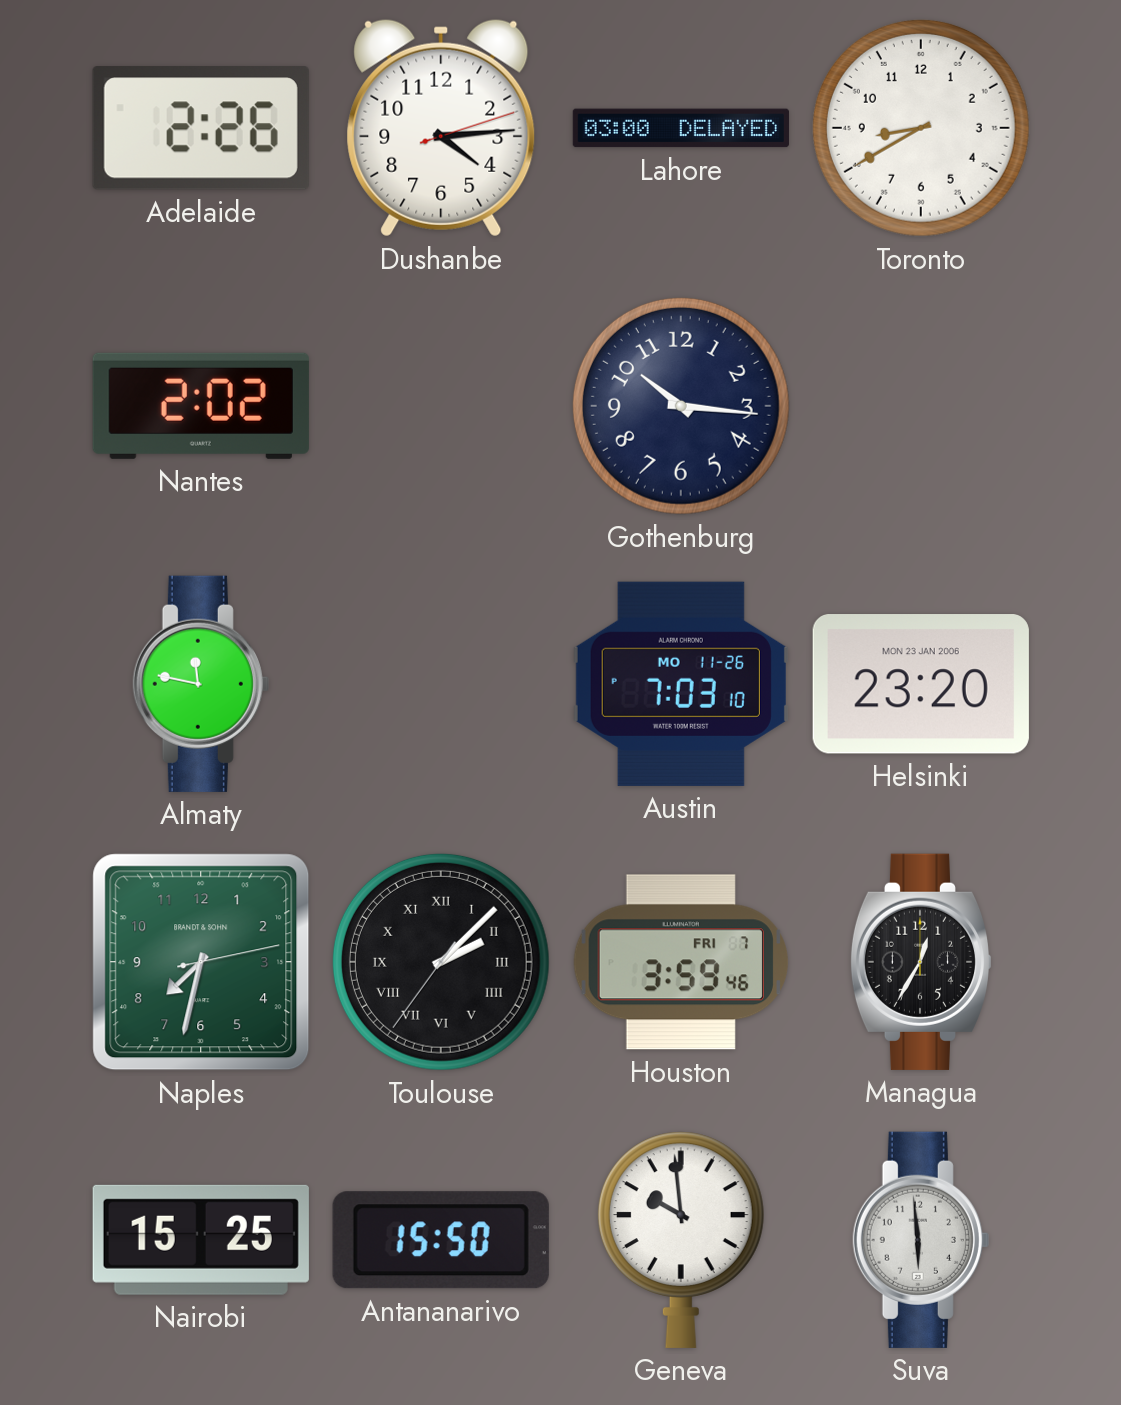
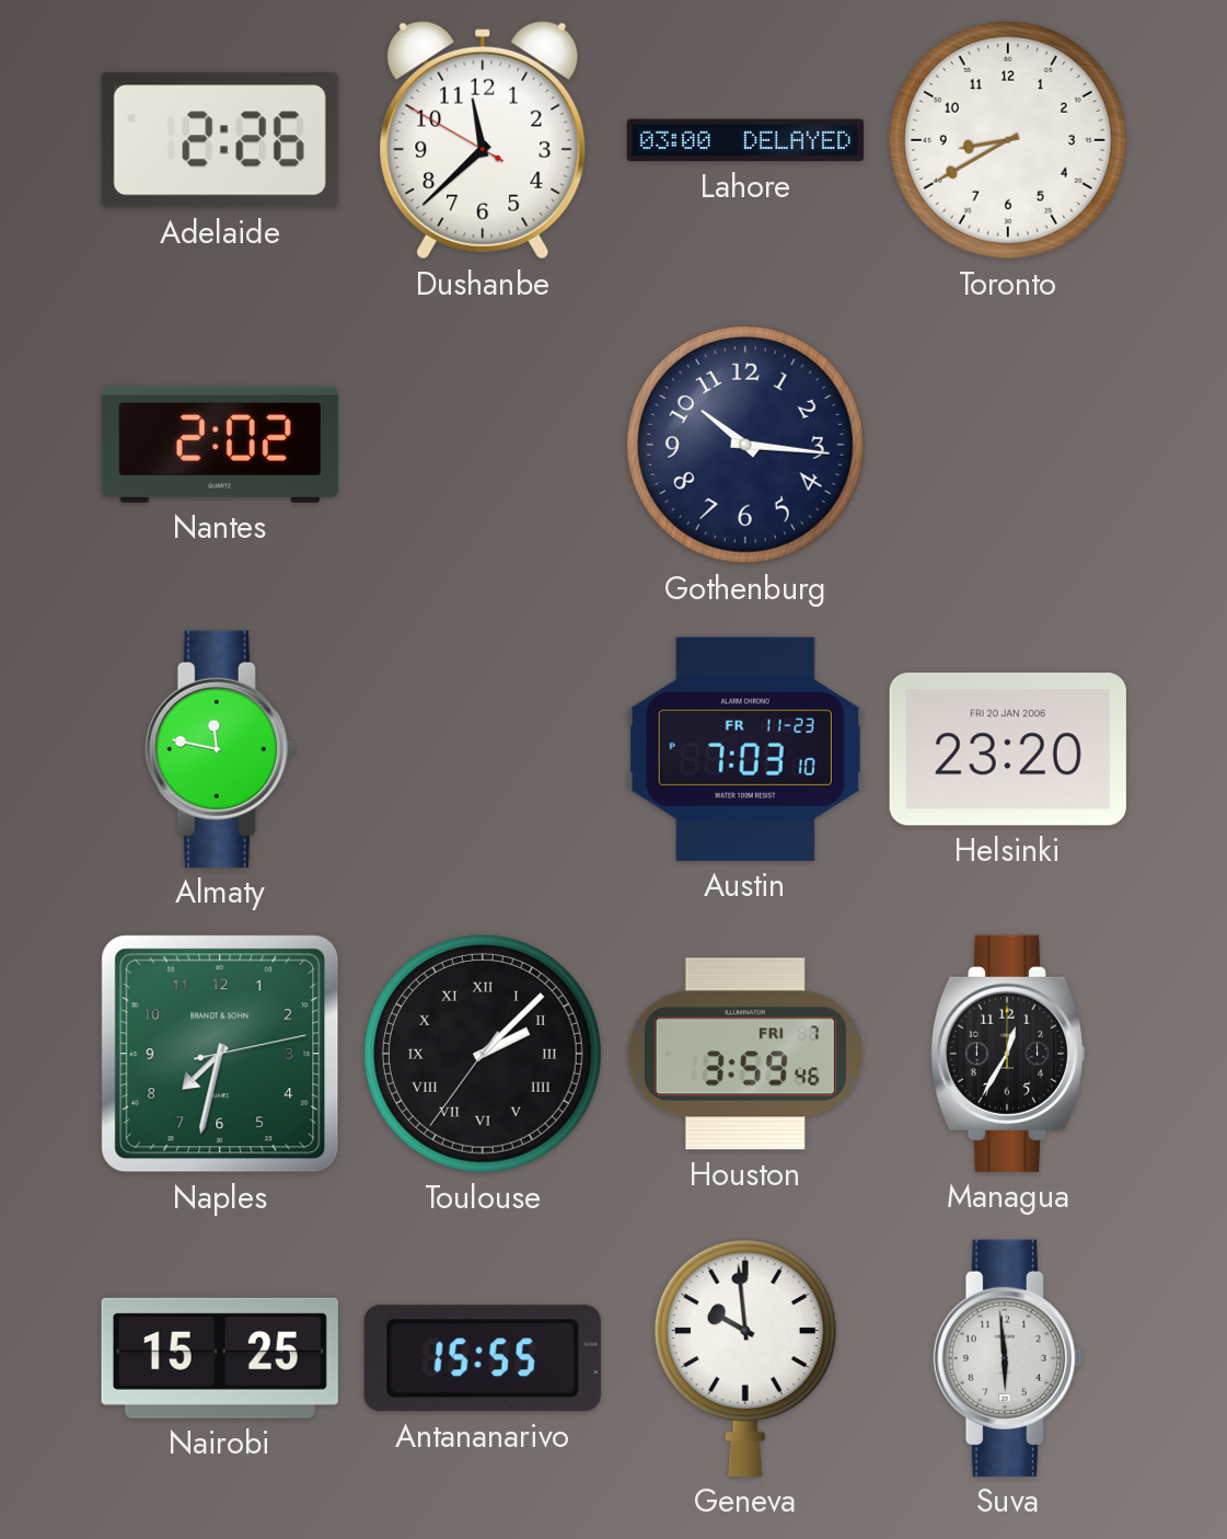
Dushanbe: 4:14 -> 11:37
Austin date: MO 11-26 -> FR 11-23
Helsinki date: MON 23 JAN 2006 -> FRI 20 JAN 2006
Antananarivo: 15:50 -> 15:55
